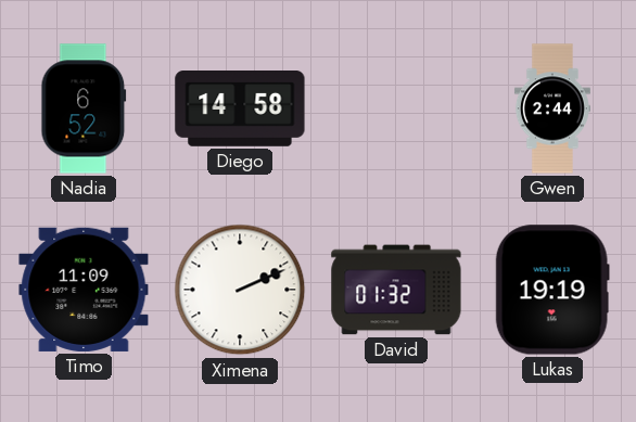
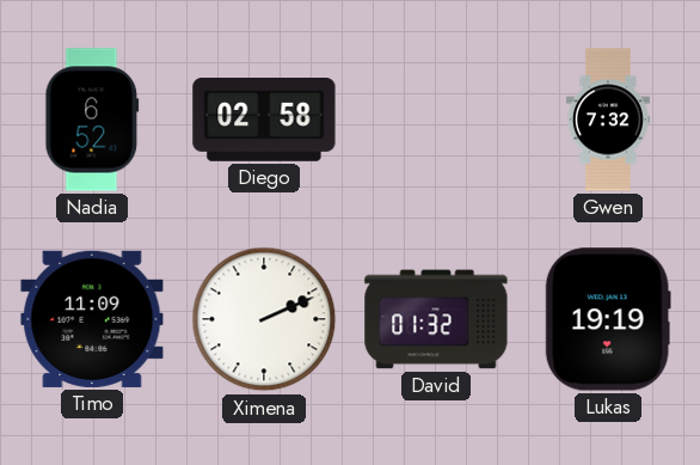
Diego: 14:58 -> 02:58
Gwen: 2:44 -> 7:32
